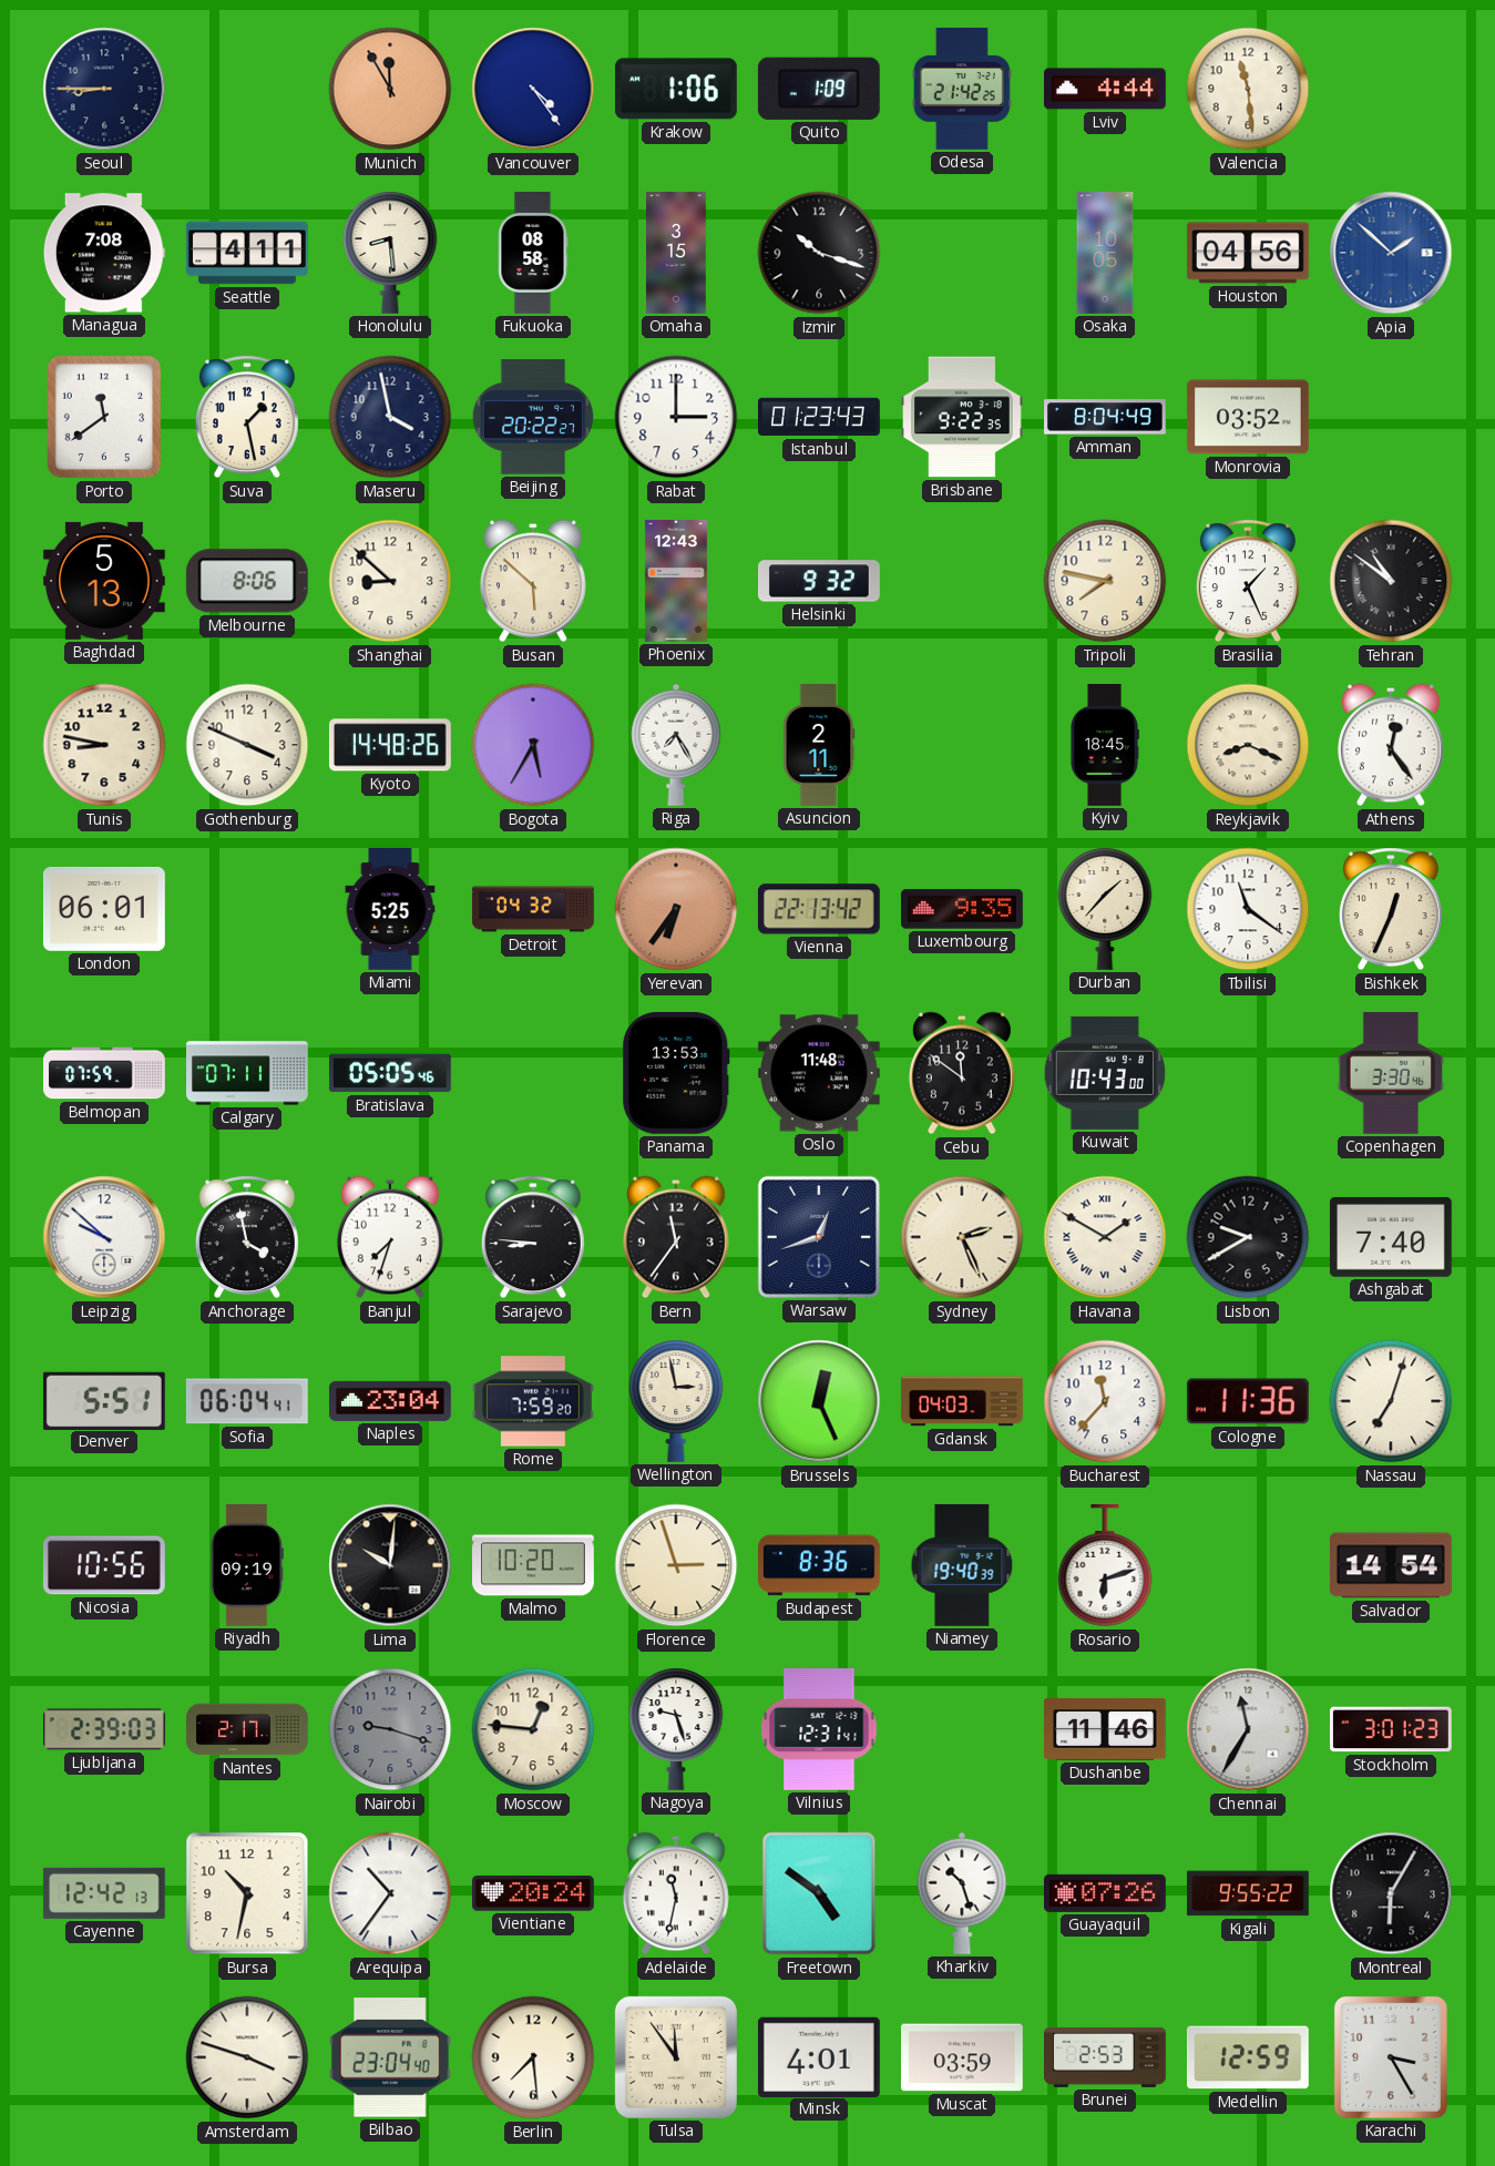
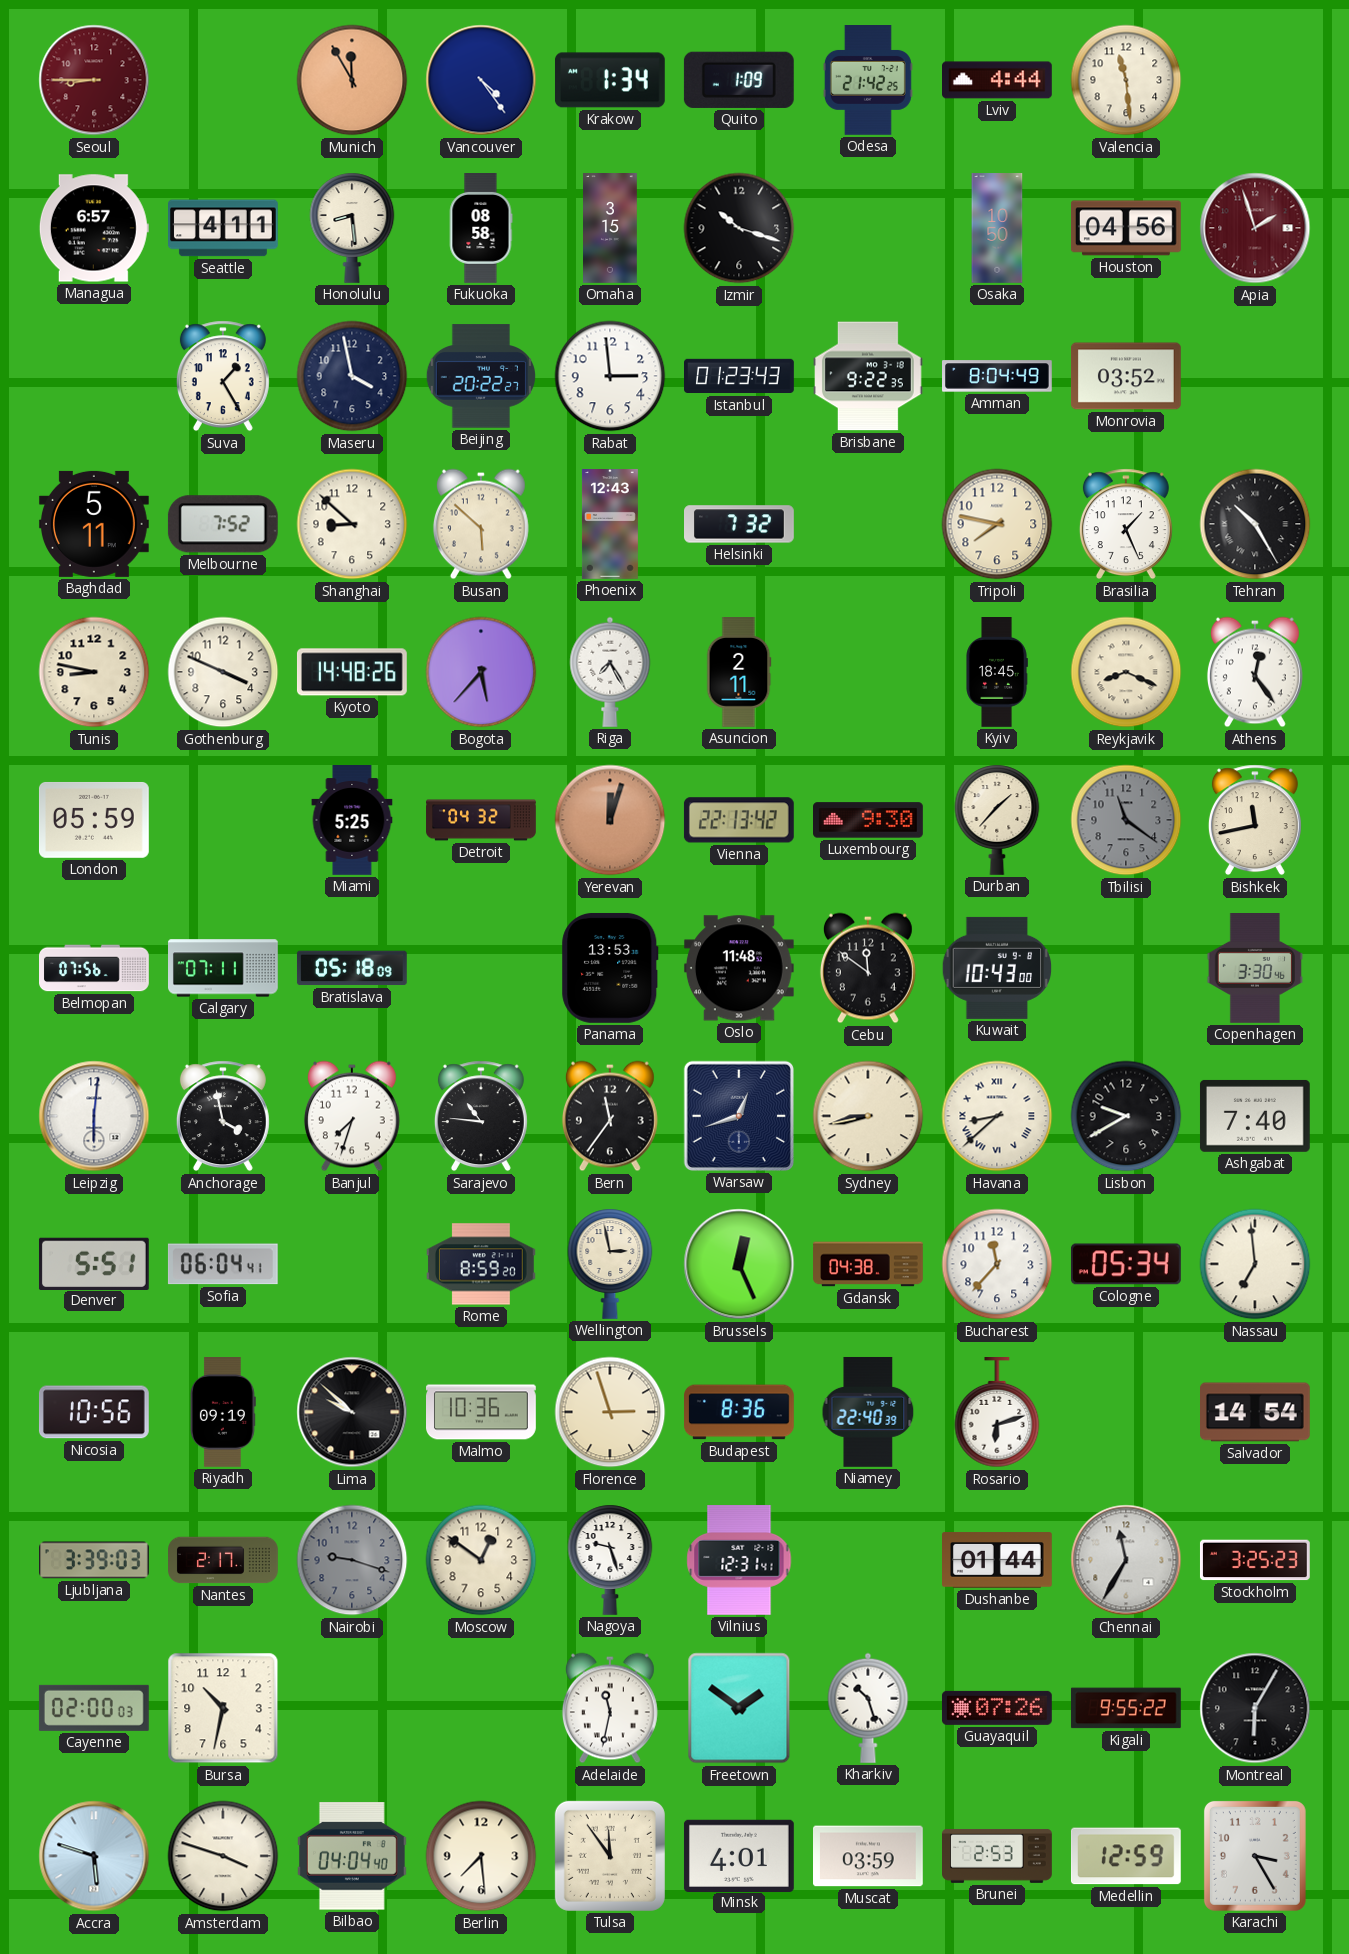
Seoul dial: navy -> burgundy
Krakow: 1:06 -> 1:34
Managua: 7:08 -> 6:57
Osaka: 10:05 -> 10:50
Apia: 1:52 -> 1:57
Apia dial: blue -> burgundy
Porto: 11:39 -> none
Suva: 1:28 -> 1:25
Rabat: 3:00 -> 2:59
Baghdad: 5:13 -> 5:11
Melbourne: 8:06 -> 7:52
Helsinki: 9:32 -> 7:32
Tehran: 10:51 -> 10:25
Bogota: 5:35 -> 5:37
London: 06:01 -> 05:59
Yerevan: 6:36 -> 12:03
Luxembourg: 9:35 -> 9:30
Tbilisi dial: white -> grey
Bishkek: 12:34 -> 11:43
Belmopan: 07:59 -> 07:56
Bratislava: 05:05 -> 05:18
Leipzig: 9:52 -> 6:01
Sarajevo: 8:46 -> 10:46
Sydney: 2:26 -> 8:43
Havana: 1:50 -> 8:38
Naples: 23:04 -> none
Rome: 7:59 -> 8:59
Gdansk: 04:03 -> 04:38
Cologne: 11:36 -> 05:34
Nassau: 7:03 -> 6:59
Lima: 10:01 -> 9:52
Malmo: 10:20 -> 10:36
Niamey: 19:40 -> 22:40
Ljubljana: 2:39 -> 3:39
Moscow: 12:46 -> 12:51
Dushanbe: 11:46 -> 01:44
Stockholm: 3:01 -> 3:25
Cayenne: 12:42 -> 02:00
Arequipa: 10:36 -> none
Vientiane: 20:24 -> none
Freetown: 4:51 -> 1:51
Accra: none -> 5:48
Bilbao: 23:04 -> 04:04
